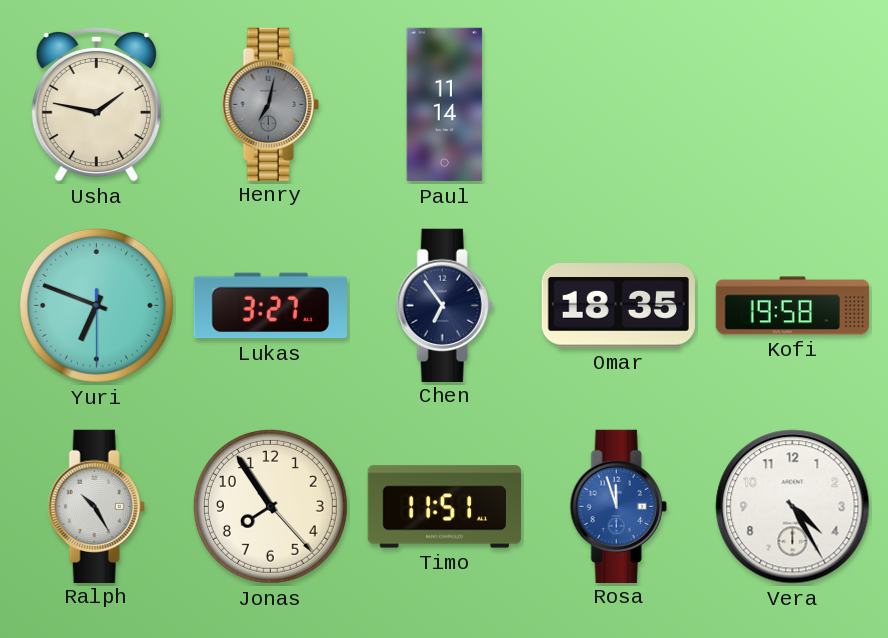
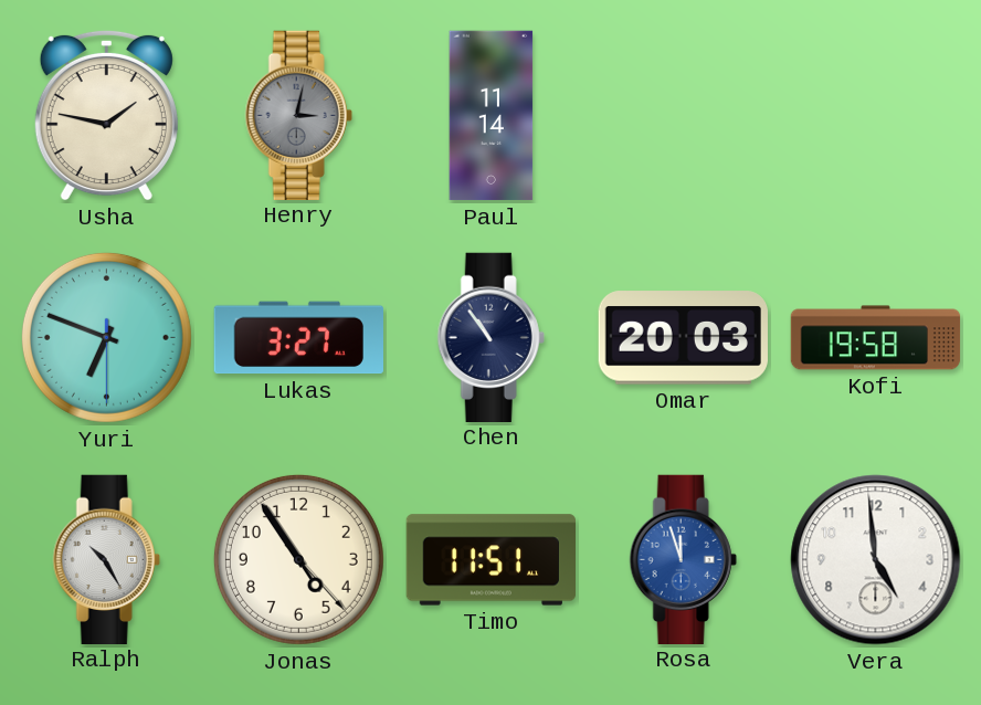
Henry: 7:02 -> 3:02
Chen: 6:54 -> 10:54
Omar: 18:35 -> 20:03
Jonas: 7:54 -> 4:54
Vera: 4:25 -> 4:59
